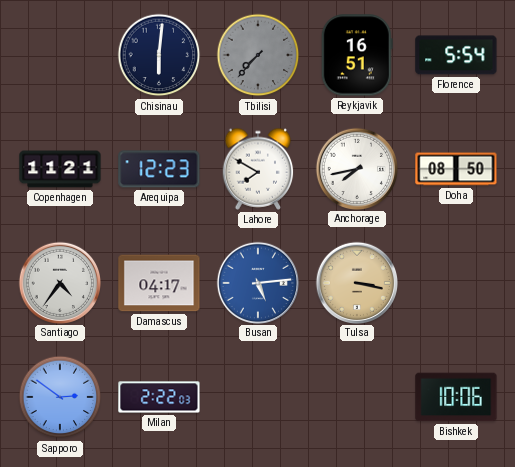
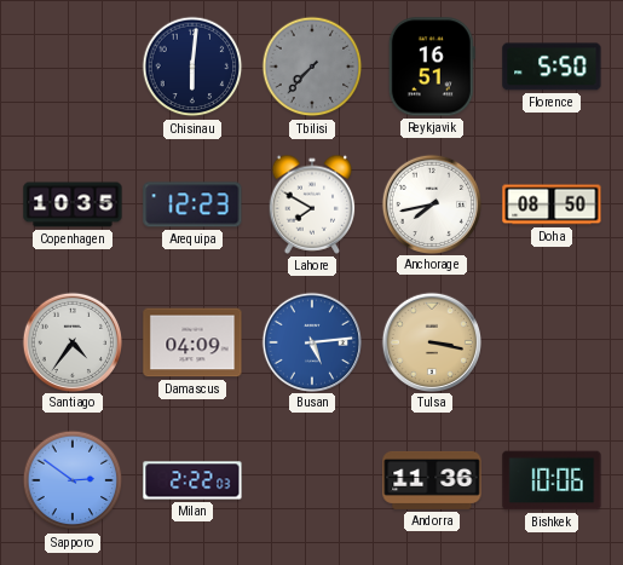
Florence: 5:54 -> 5:50
Copenhagen: 11:21 -> 10:35
Damascus: 04:17 -> 04:09
Andorra: none -> 11:36
